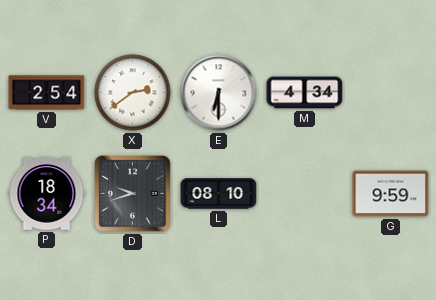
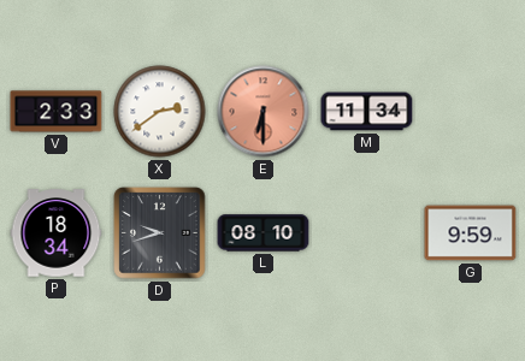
V: 2:54 -> 2:33
E dial: white -> salmon
M: 4:34 -> 11:34
